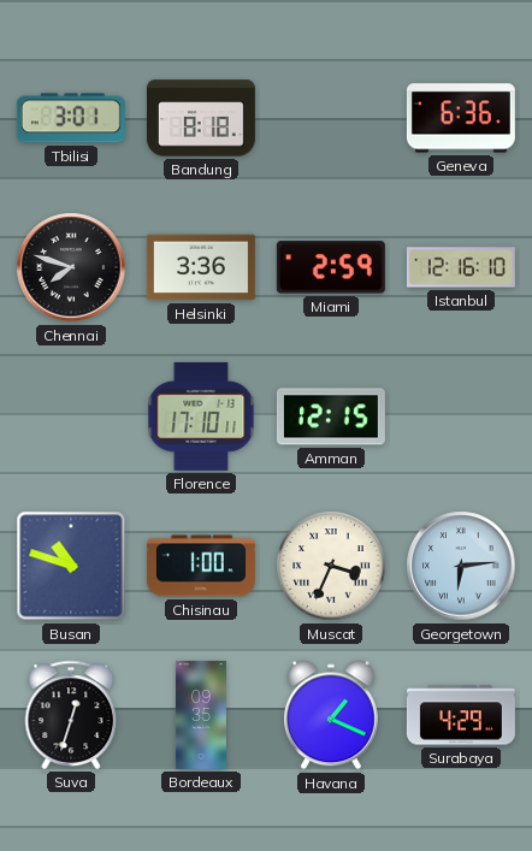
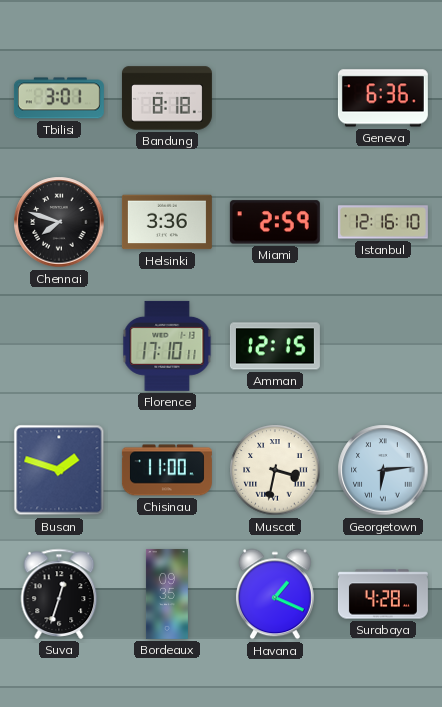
Busan: 10:48 -> 1:48
Chisinau: 1:00 -> 11:00
Muscat: 3:34 -> 3:32
Surabaya: 4:29 -> 4:28
